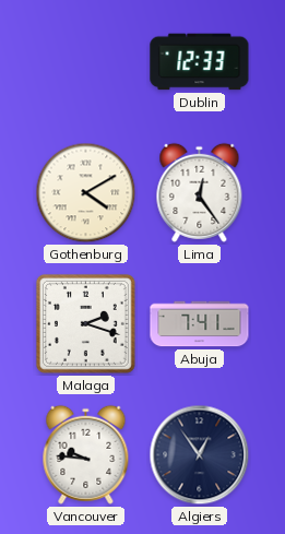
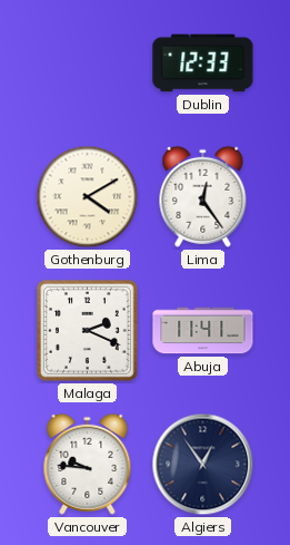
Malaga: 2:18 -> 2:19
Abuja: 7:41 -> 11:41
